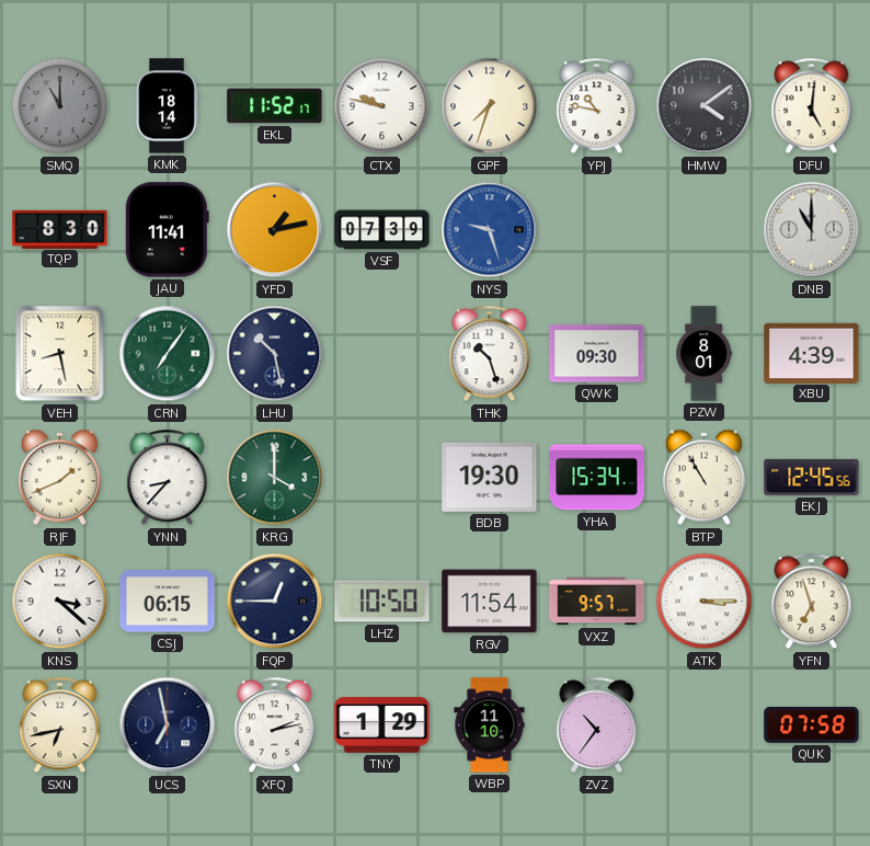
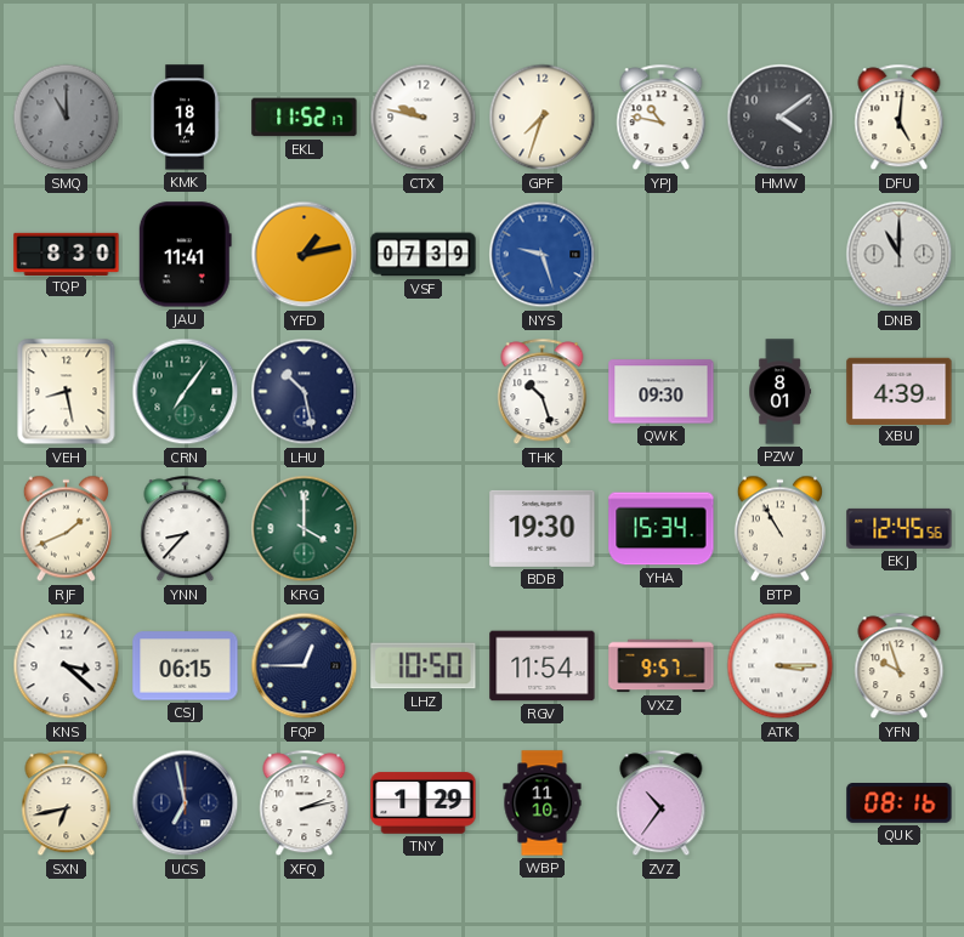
YFN: 6:57 -> 9:57
QUK: 07:58 -> 08:16
